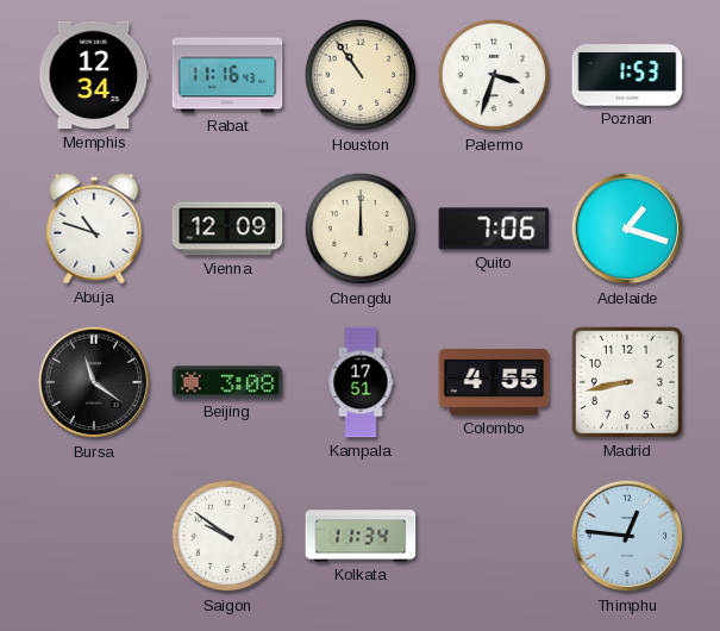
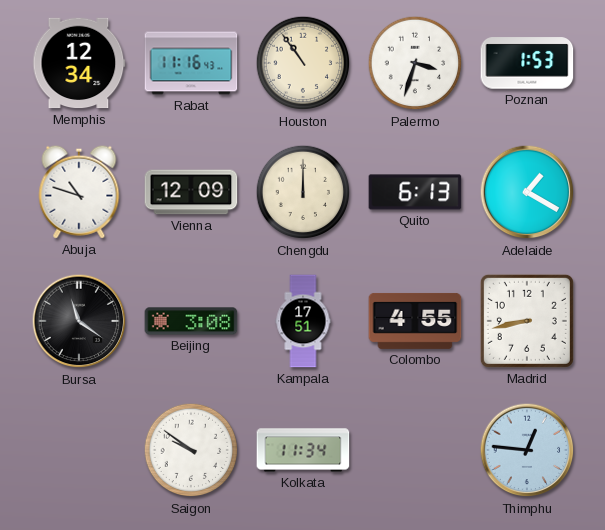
Quito: 7:06 -> 6:13
Adelaide: 1:18 -> 1:20
